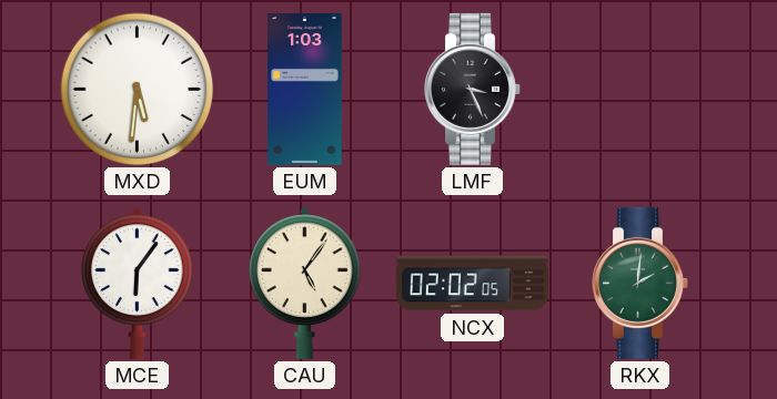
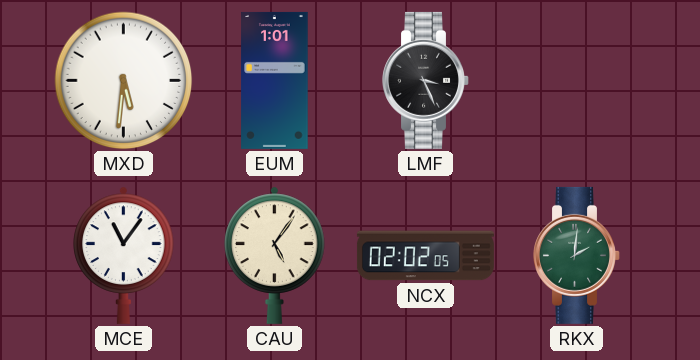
EUM: 1:03 -> 1:01
MCE: 6:06 -> 11:06
